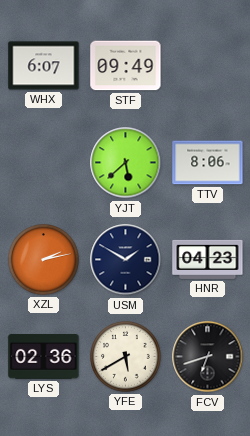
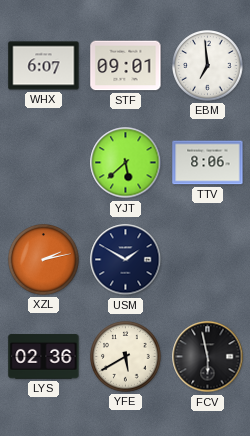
STF: 09:49 -> 09:01
EBM: none -> 6:59
HNR: 04:23 -> none
FCV: 6:42 -> 5:58
